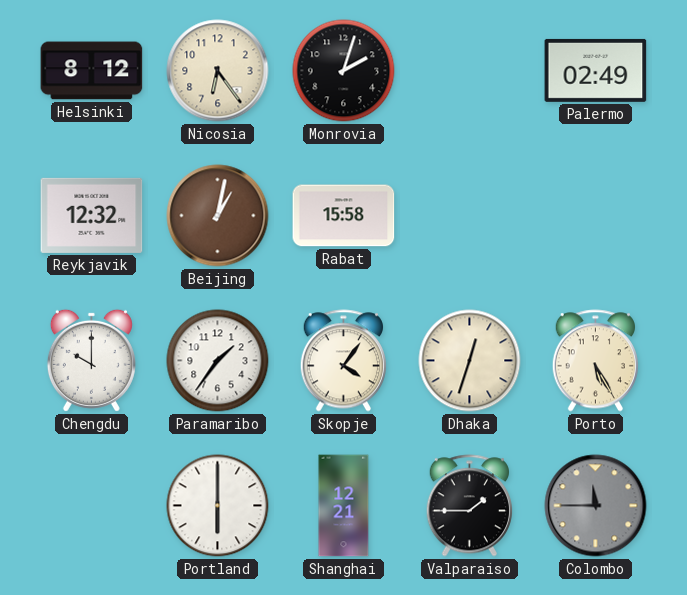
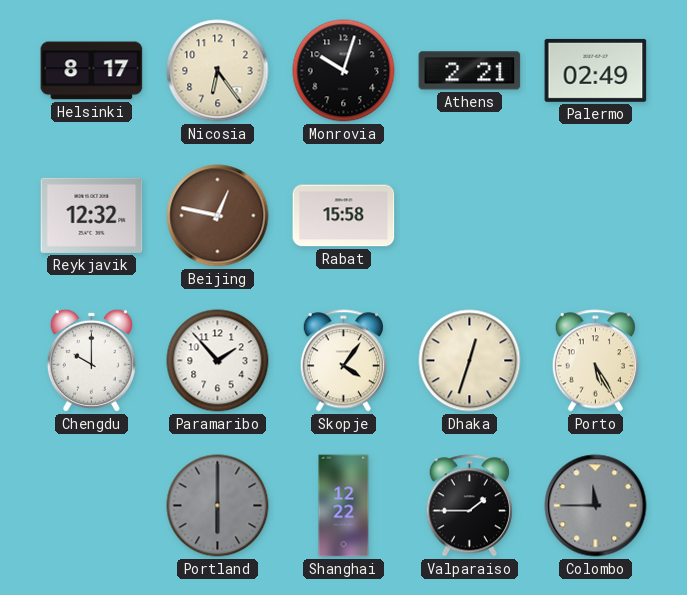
Helsinki: 8:12 -> 8:17
Monrovia: 2:03 -> 10:03
Athens: none -> 2:21
Beijing: 1:02 -> 12:47
Paramaribo: 1:36 -> 1:53
Portland dial: white -> grey
Shanghai: 12:21 -> 12:22
